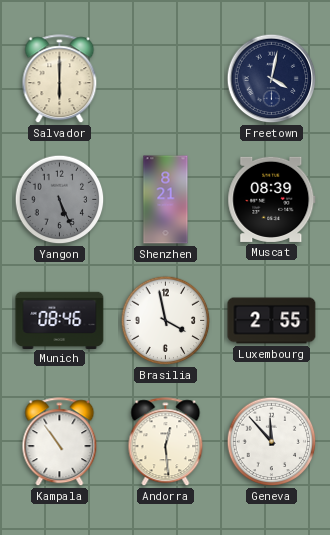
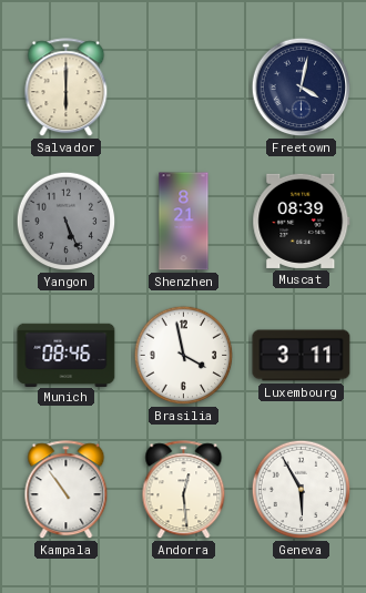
Luxembourg: 2:55 -> 3:11
Geneva: 11:53 -> 5:55
